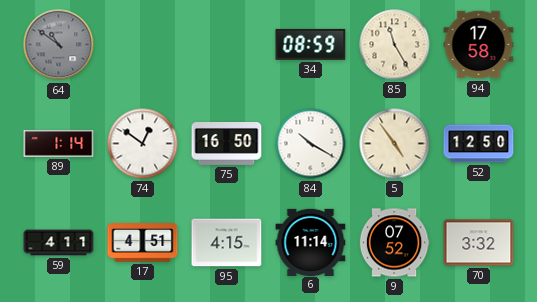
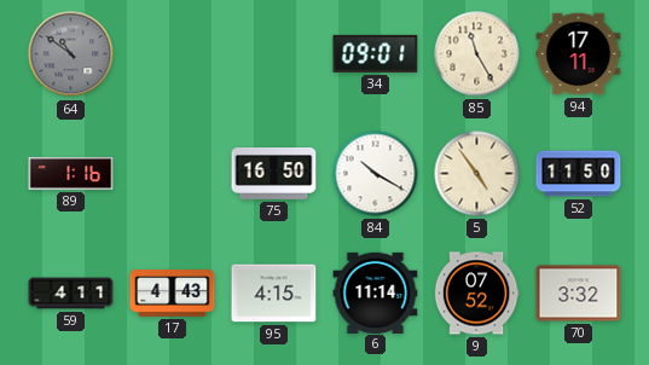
34: 08:59 -> 09:01
94: 17:58 -> 17:11
89: 1:14 -> 1:16
74: 12:51 -> none
52: 12:50 -> 11:50
17: 4:51 -> 4:43
